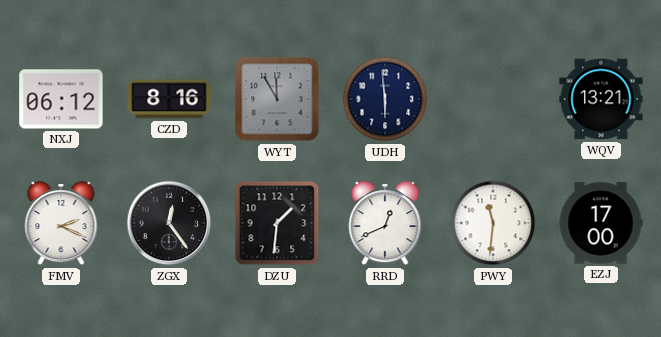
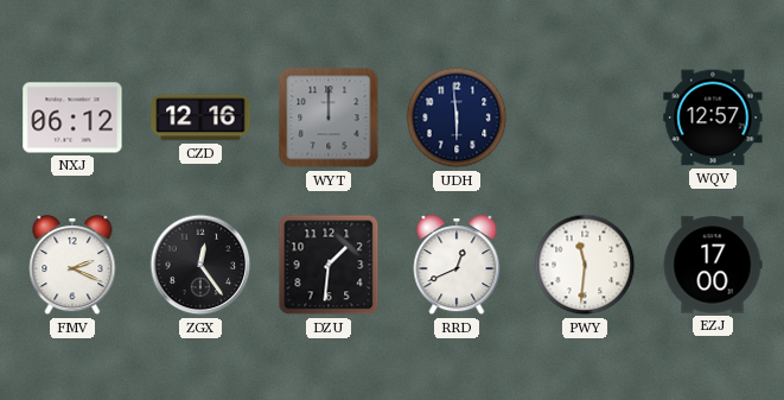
CZD: 8:16 -> 12:16
WYT: 11:55 -> 12:00
WQV: 13:21 -> 12:57
